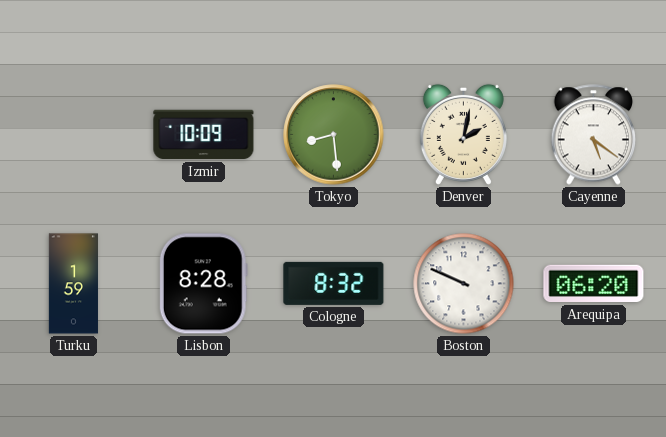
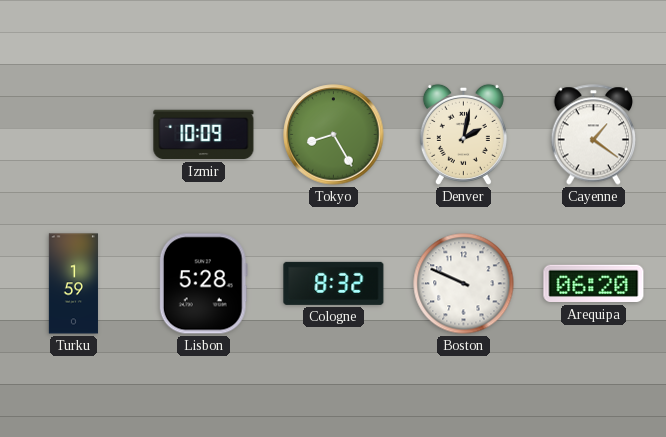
Tokyo: 8:29 -> 8:25
Cayenne: 5:21 -> 1:21
Lisbon: 8:28 -> 5:28
